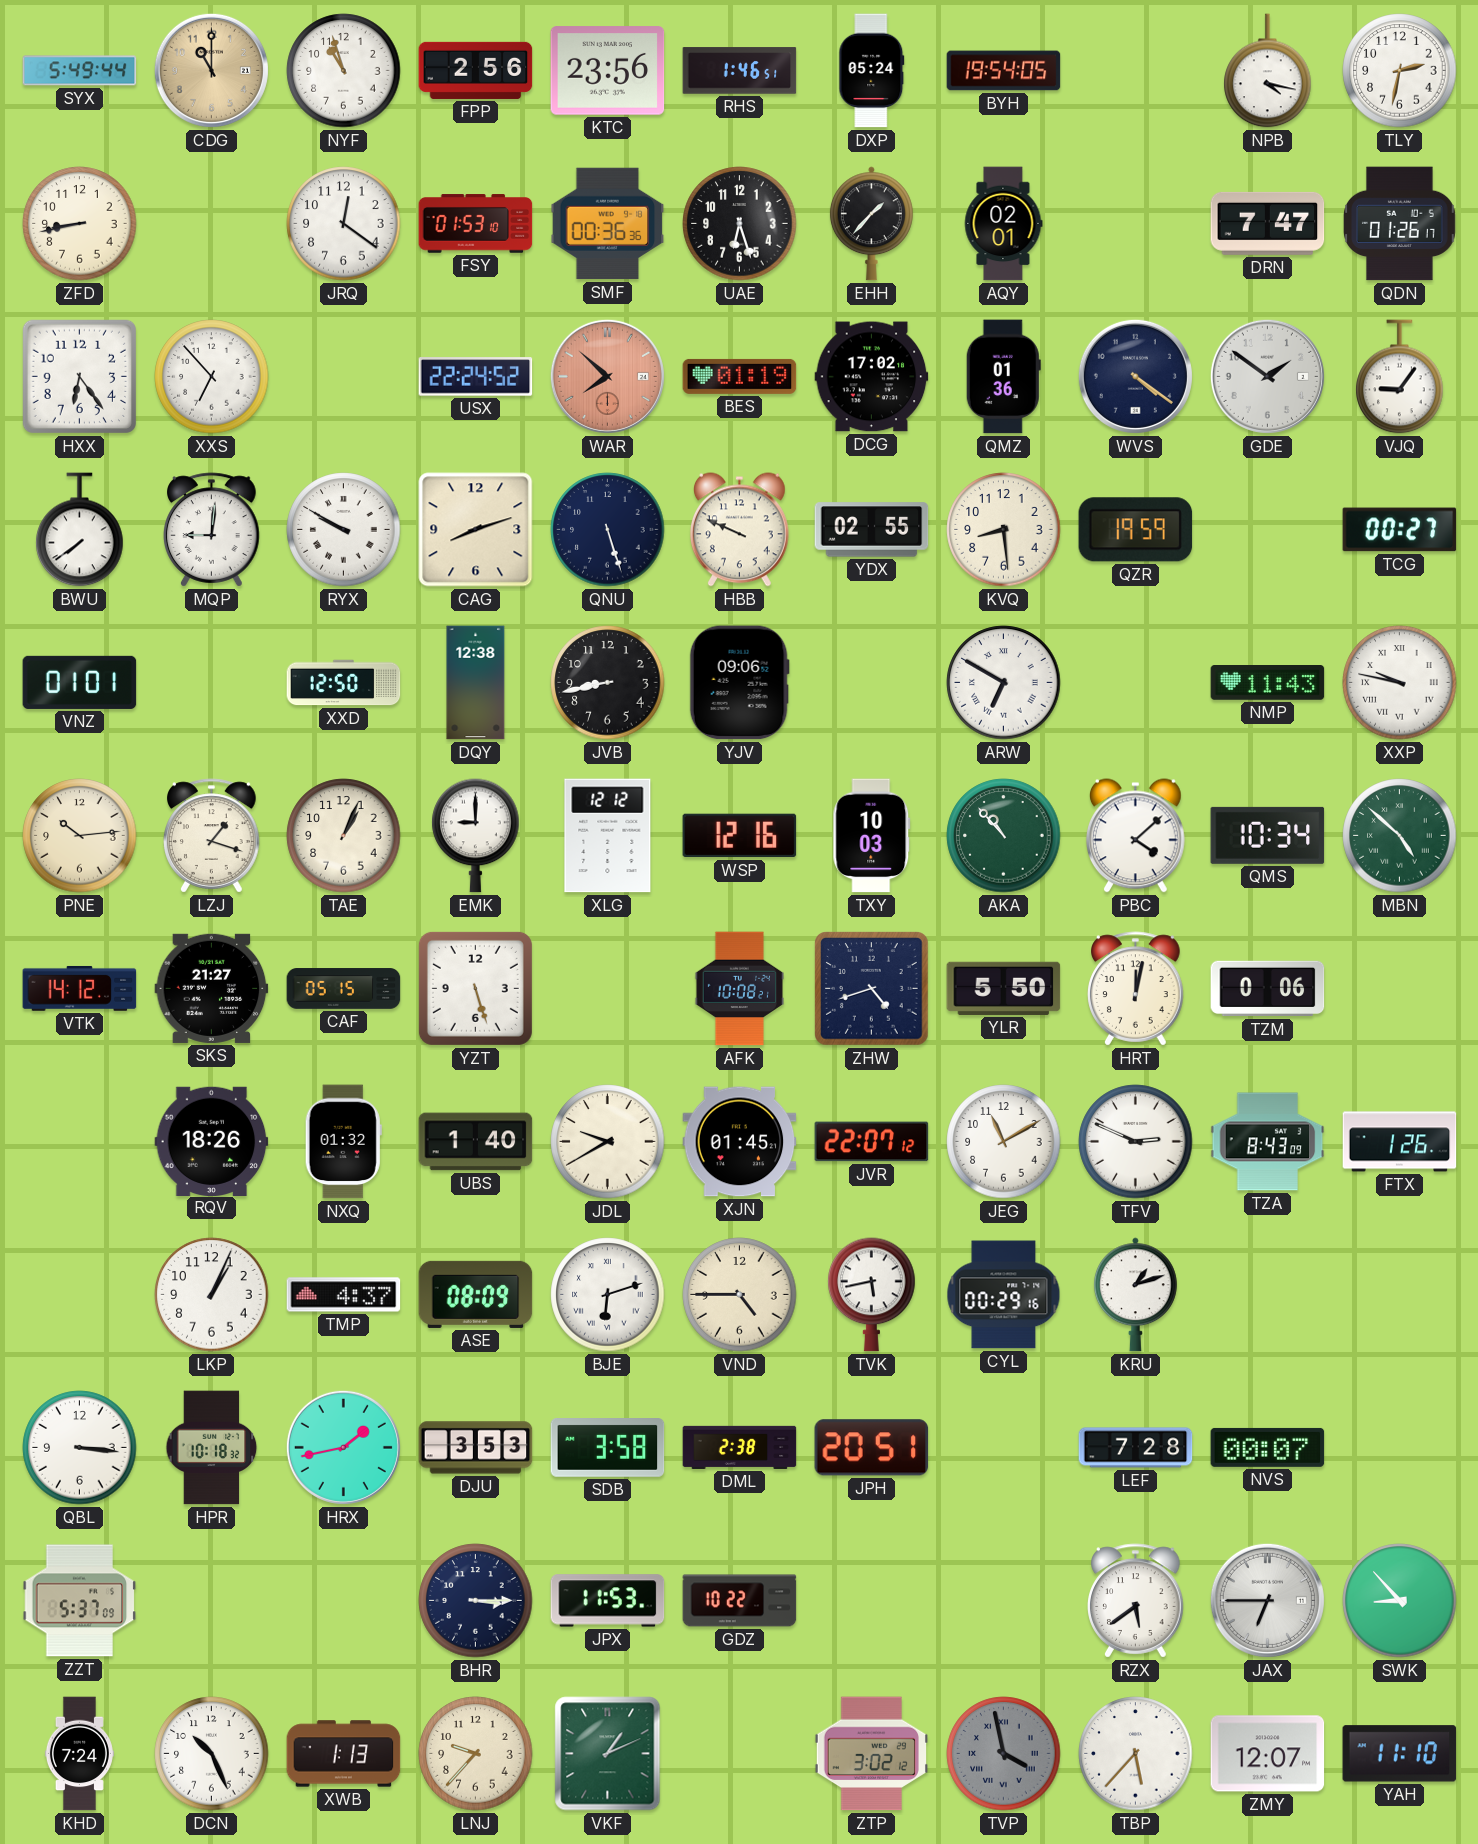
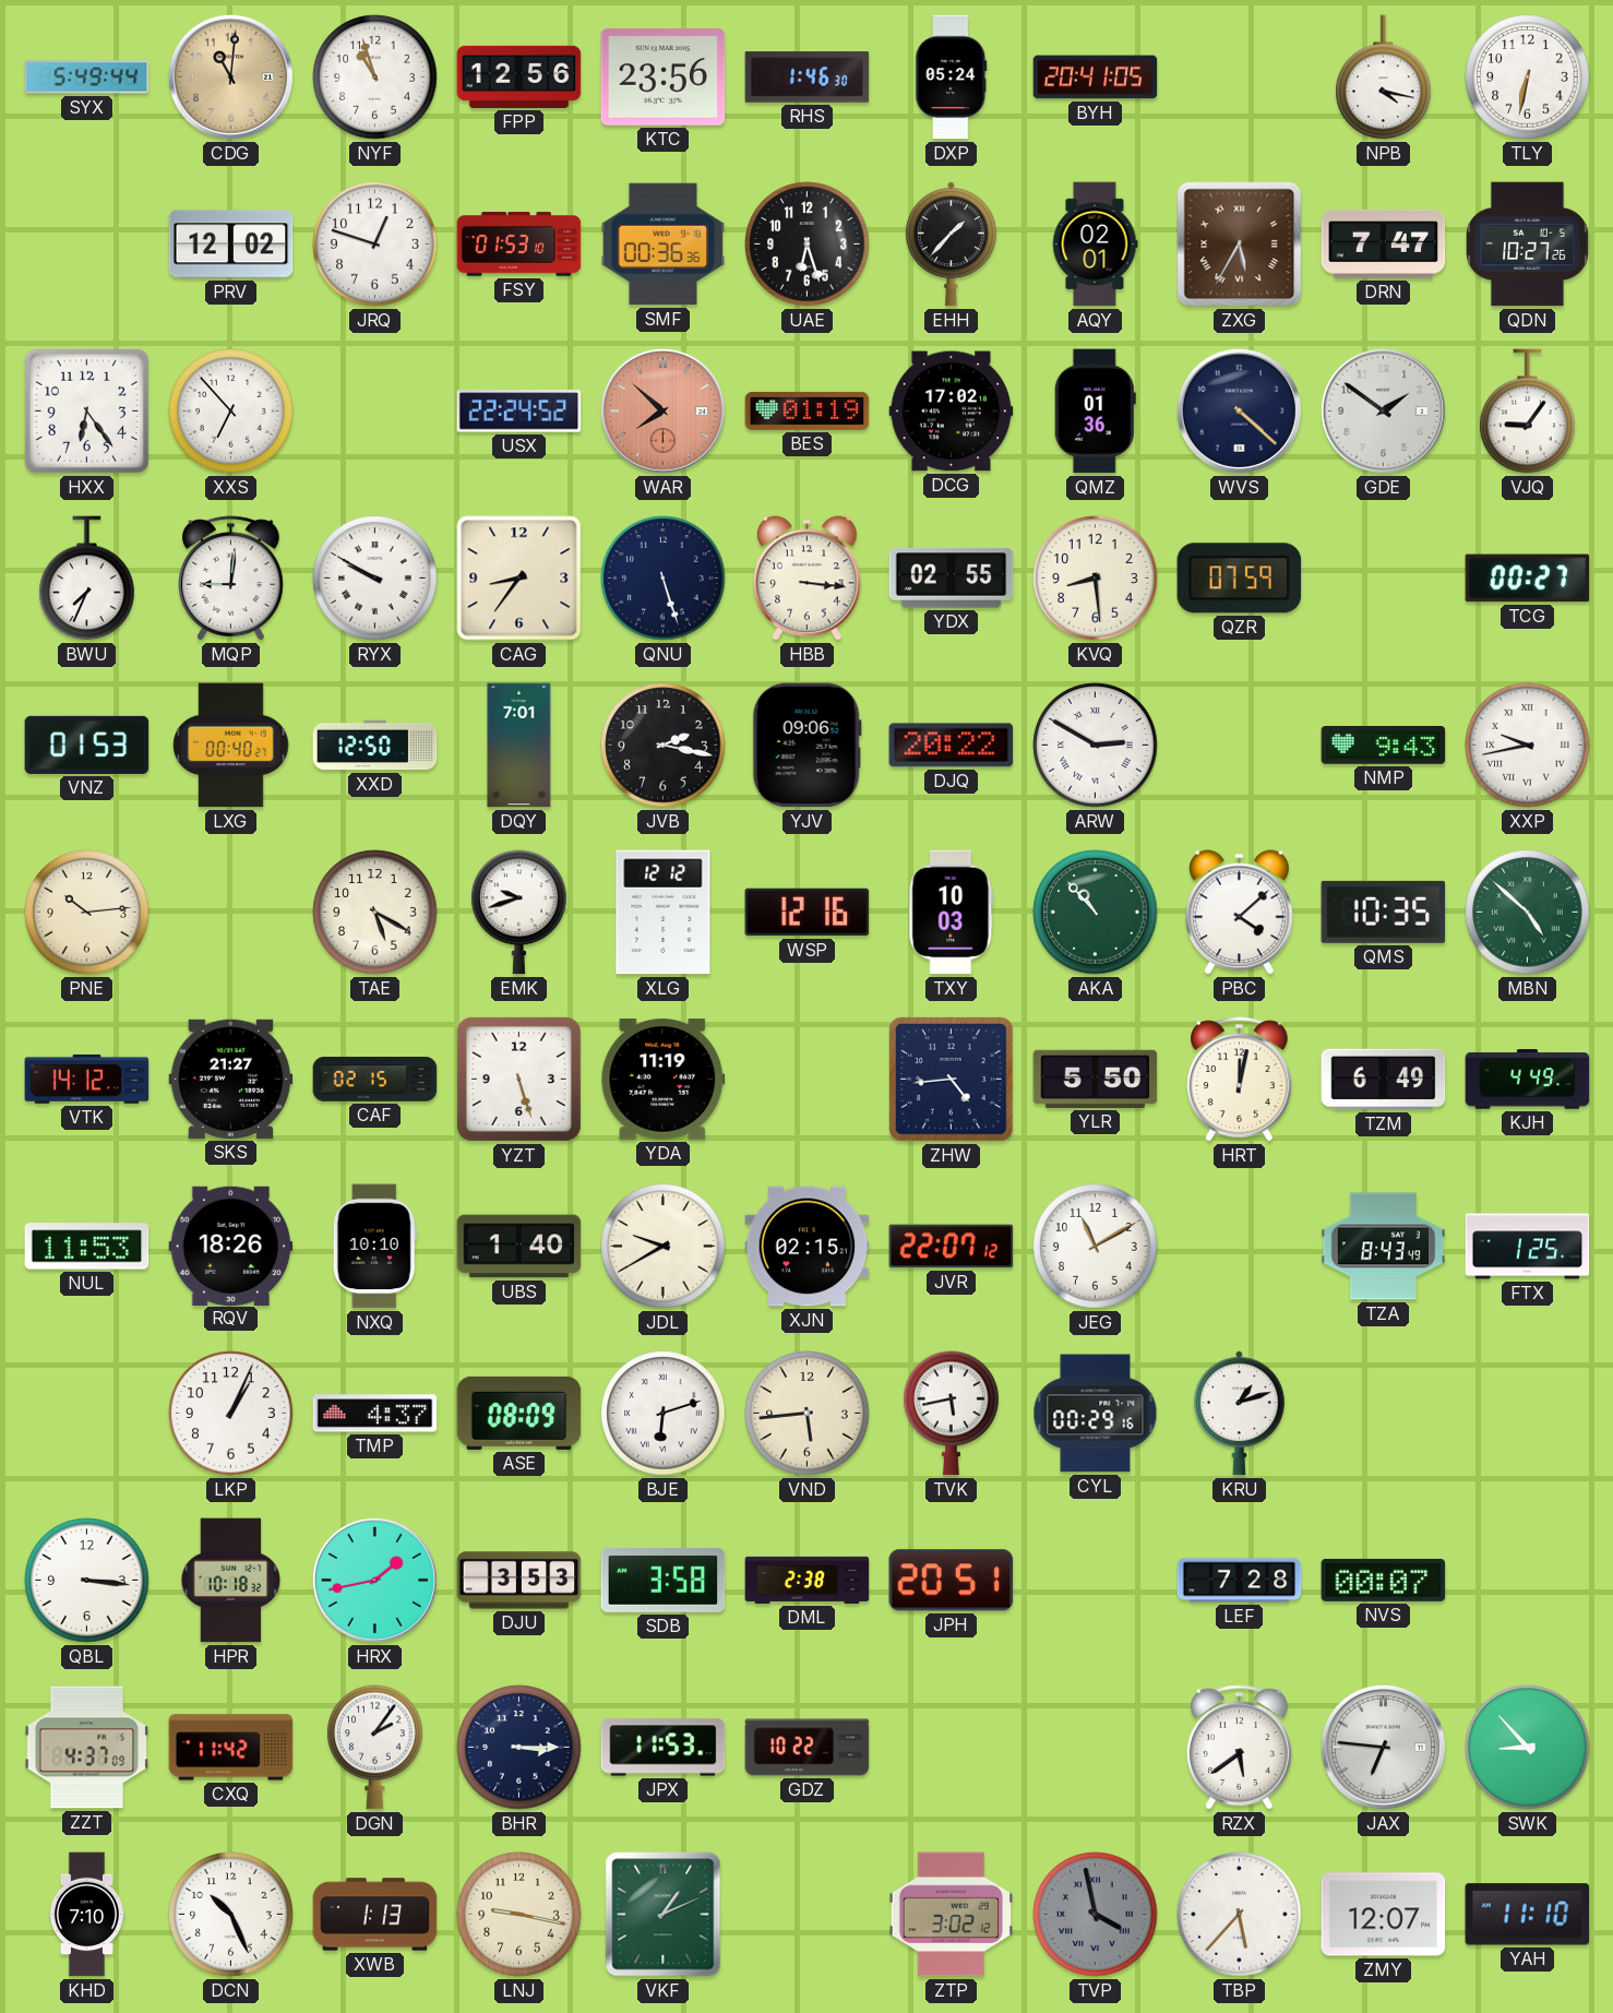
CDG: 11:00 -> 11:01
FPP: 2:56 -> 12:56
RHS: 1:46:51 -> 1:46:30
BYH: 19:54 -> 20:41
TLY: 2:32 -> 6:32
ZFD: 8:43 -> none
PRV: none -> 12:02
JRQ: 12:21 -> 12:48
ZXG: none -> 5:35
QDN: 01:26 -> 10:27
WVS: 4:21 -> 4:22
BWU: 7:39 -> 7:34
CAG: 8:12 -> 8:36
HBB: 9:49 -> 3:16
QZR: 19:59 -> 07:59
VNZ: 01:01 -> 01:53
LXG: none -> 00:40
DQY: 12:38 -> 7:01
JVB: 8:43 -> 2:17
DJQ: none -> 20:22
ARW: 6:50 -> 2:50
NMP: 11:43 -> 9:43
XXP: 9:47 -> 9:43
LZJ: 1:18 -> none
TAE: 1:04 -> 5:20
EMK: 9:00 -> 9:42
QMS: 10:34 -> 10:35
CAF: 05:15 -> 02:15
YDA: none -> 11:19
AFK: 10:08 -> none
ZHW: 4:42 -> 4:44
TZM: 0:06 -> 6:49
KJH: none -> 4:49
NUL: none -> 11:53
NXQ: 01:32 -> 10:10
XJN: 01:45 -> 02:15
TFV: 2:49 -> none
TZA: 8:43:09 -> 8:43:49
FTX: 1:26 -> 1:25
VND: 4:45 -> 5:44
ZZT: 5:37 -> 4:37
CXQ: none -> 11:42
DGN: none -> 2:06
JAX: 6:45 -> 6:46
KHD: 7:24 -> 7:10
LNJ: 9:37 -> 9:17
